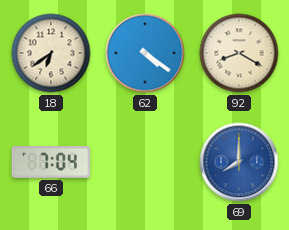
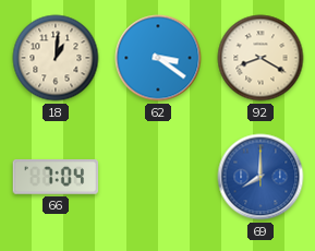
18: 6:39 -> 1:01
62: 4:21 -> 3:21
